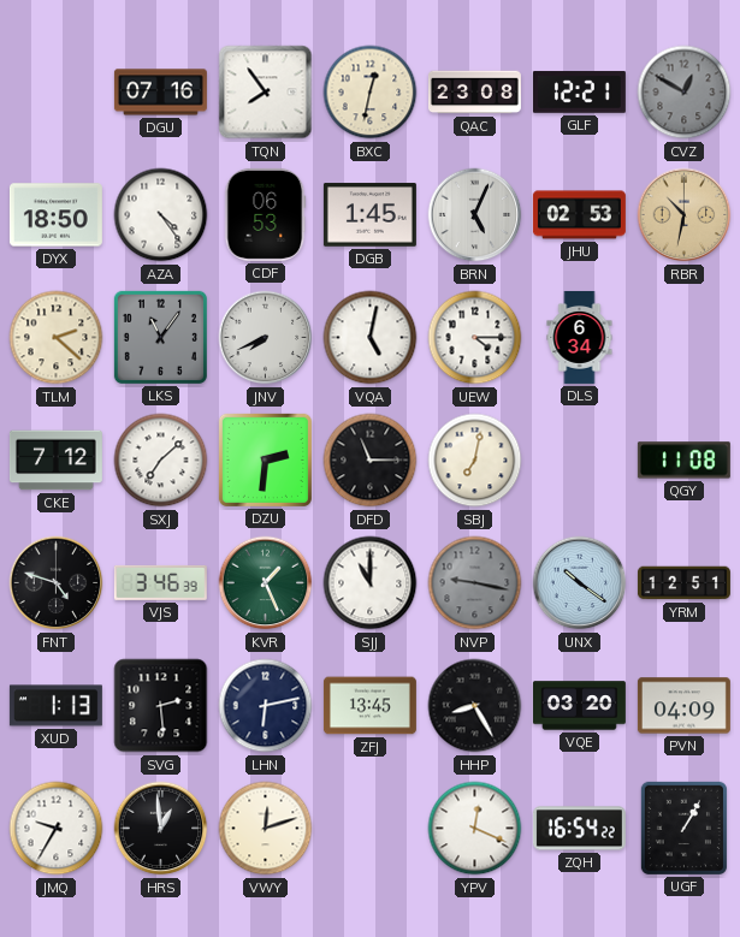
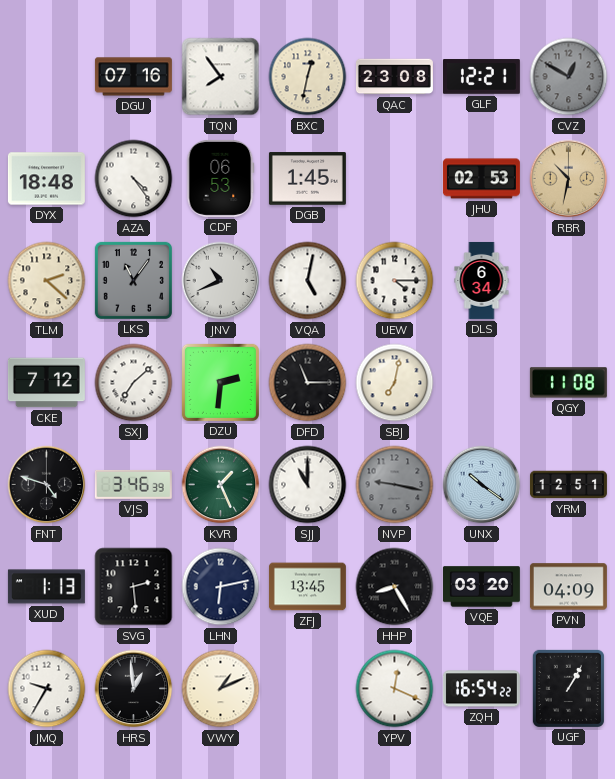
DYX: 18:50 -> 18:48
BRN: 5:04 -> none
JNV: 7:41 -> 10:41
VWY: 12:12 -> 1:11
